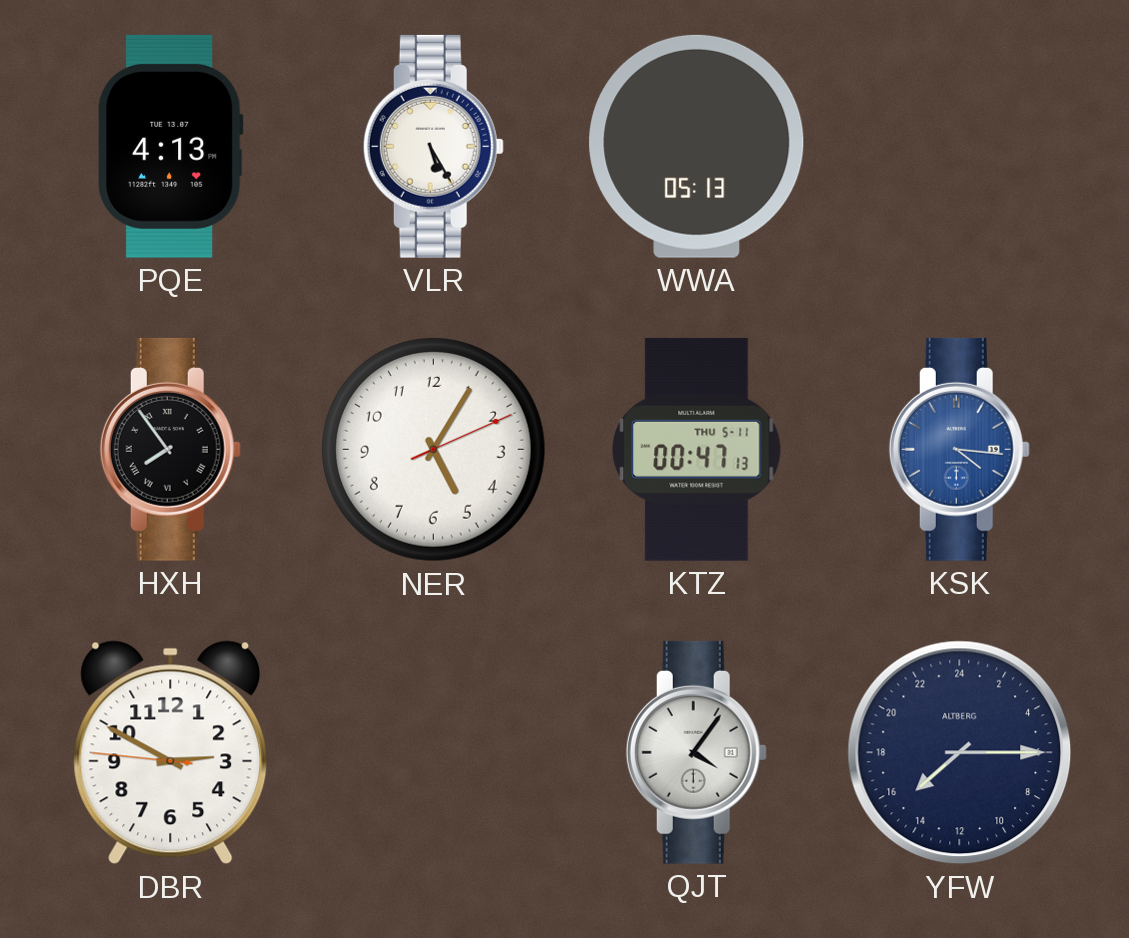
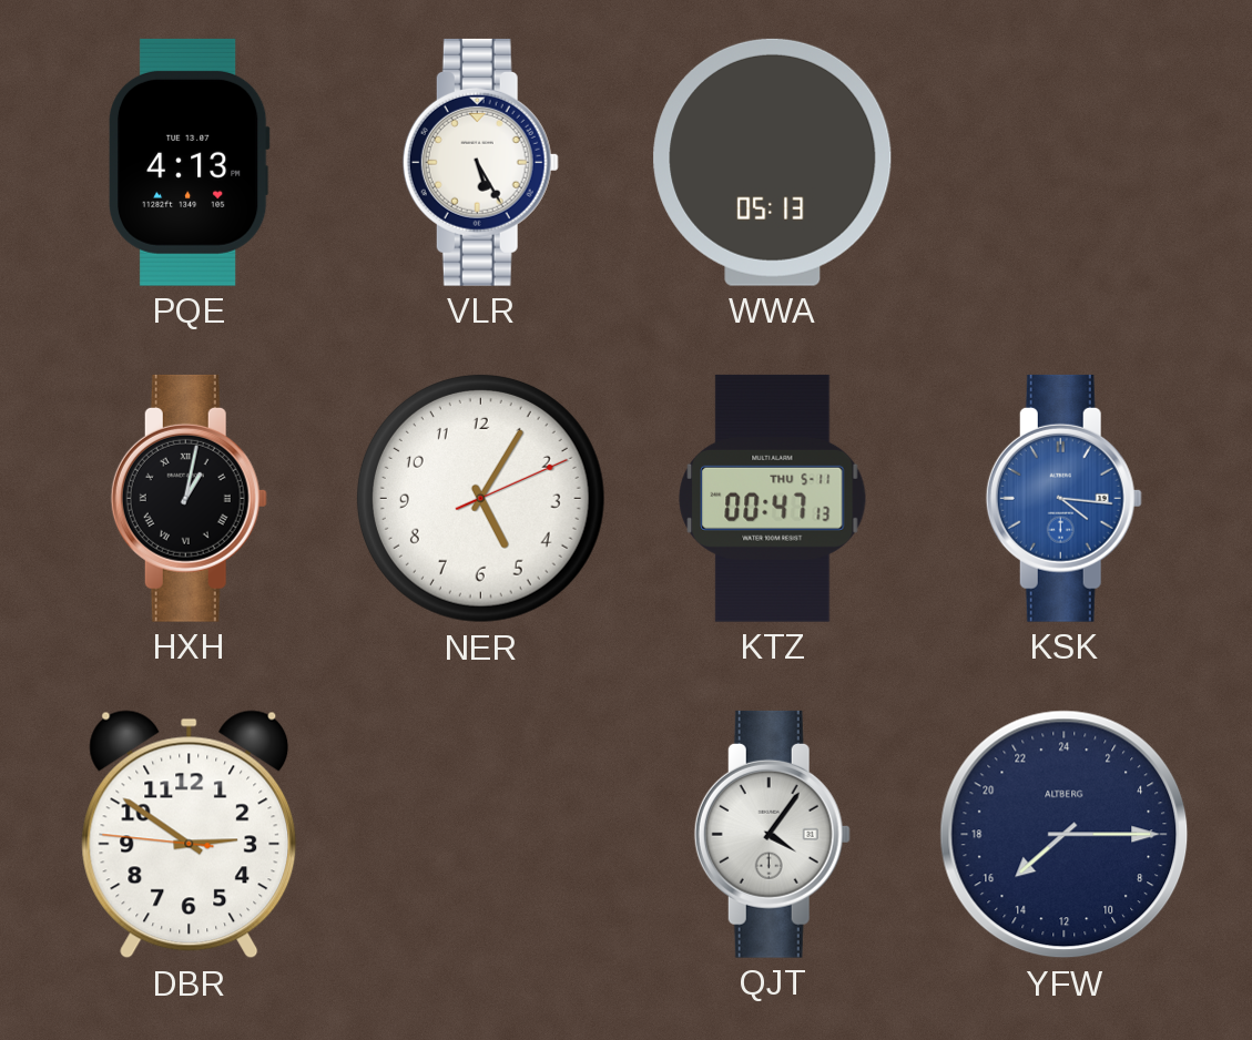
HXH: 7:54 -> 1:02
DBR: 2:49 -> 2:50
